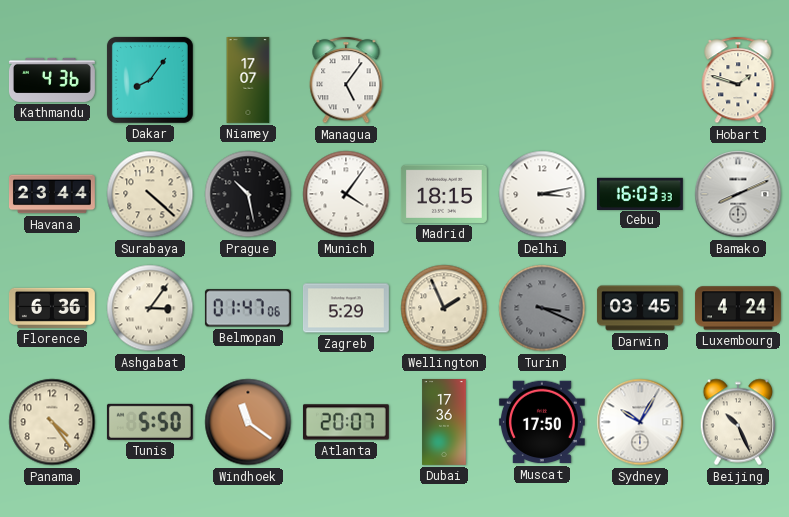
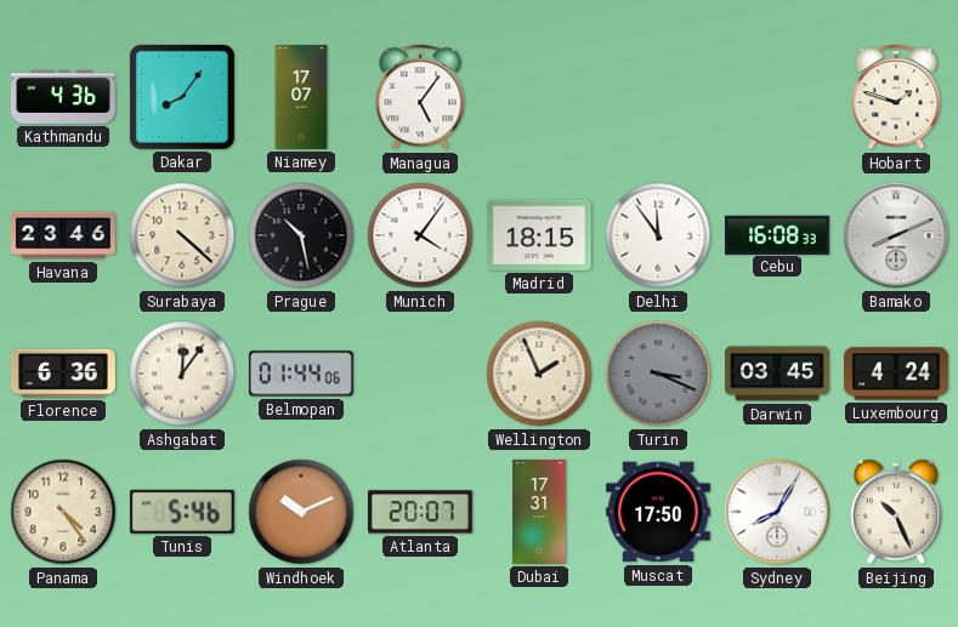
Havana: 23:44 -> 23:46
Delhi: 3:13 -> 11:54
Cebu: 16:03 -> 16:08
Ashgabat: 3:06 -> 12:06
Belmopan: 01:47 -> 01:44
Zagreb: 5:29 -> none
Tunis: 5:50 -> 5:46
Windhoek: 11:21 -> 10:11
Dubai: 17:36 -> 17:31
Sydney: 10:05 -> 8:05
